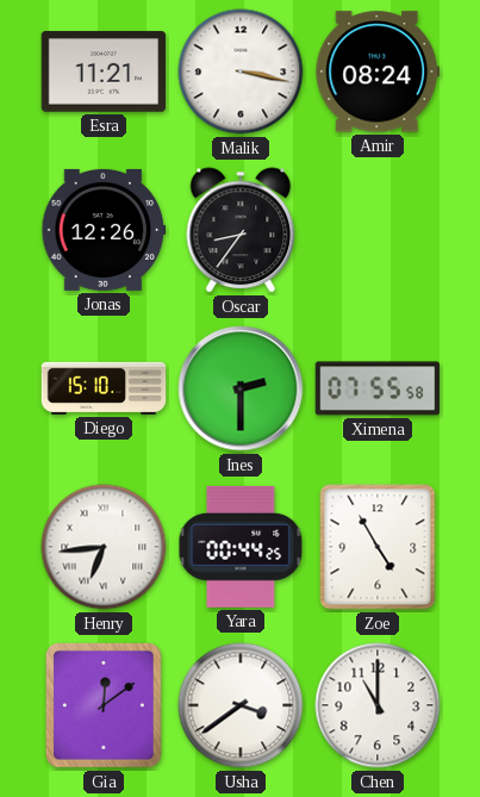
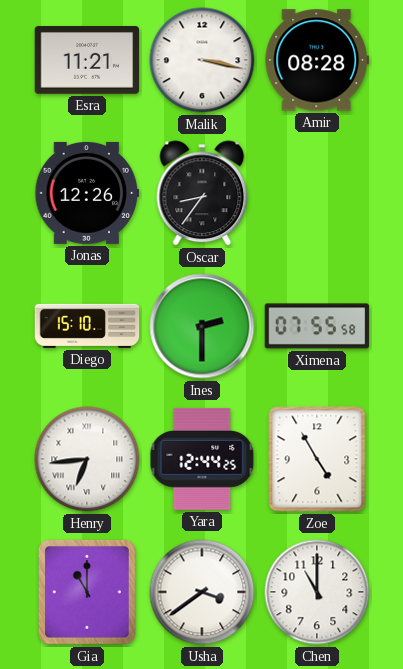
Amir: 08:24 -> 08:28
Yara: 00:44 -> 12:44
Gia: 12:09 -> 11:00
